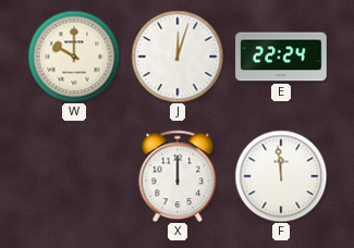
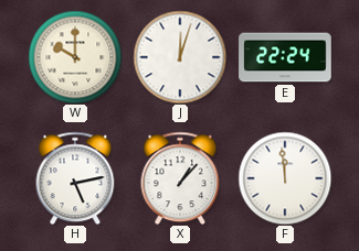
H: none -> 5:13
X: 12:00 -> 1:07
